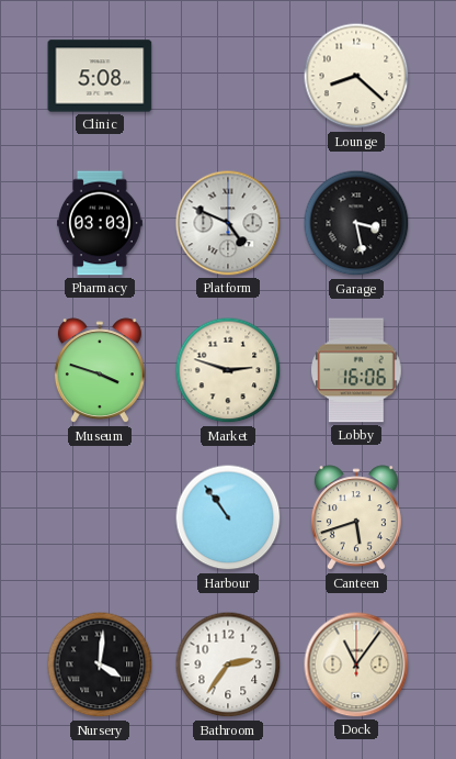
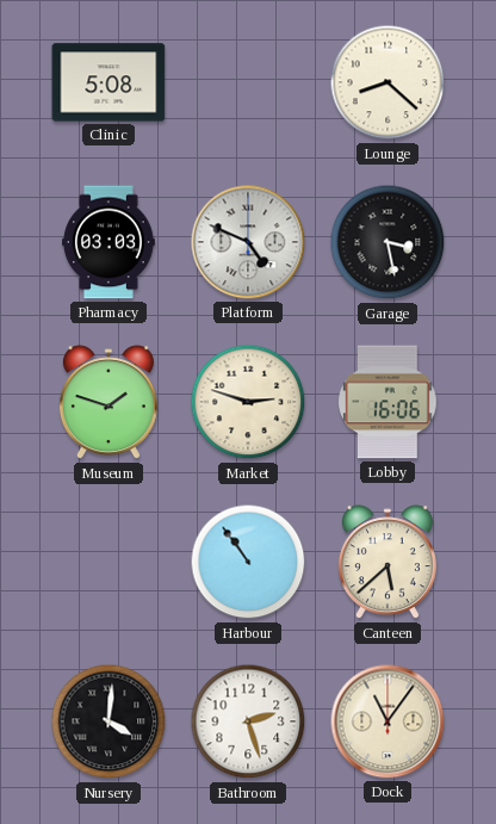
Museum: 3:48 -> 1:48
Canteen: 5:42 -> 5:38
Bathroom: 2:36 -> 2:27
